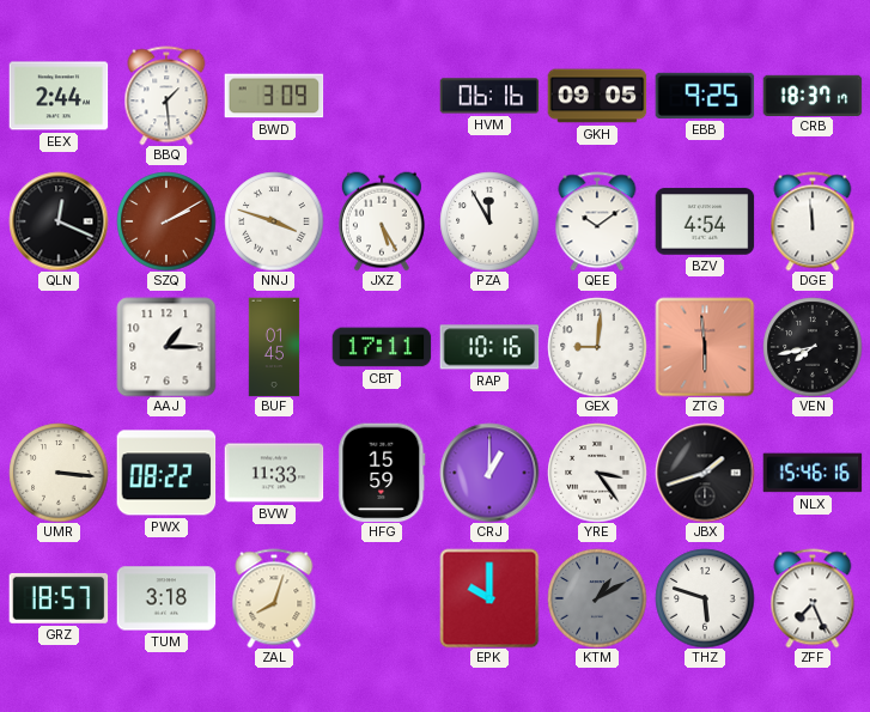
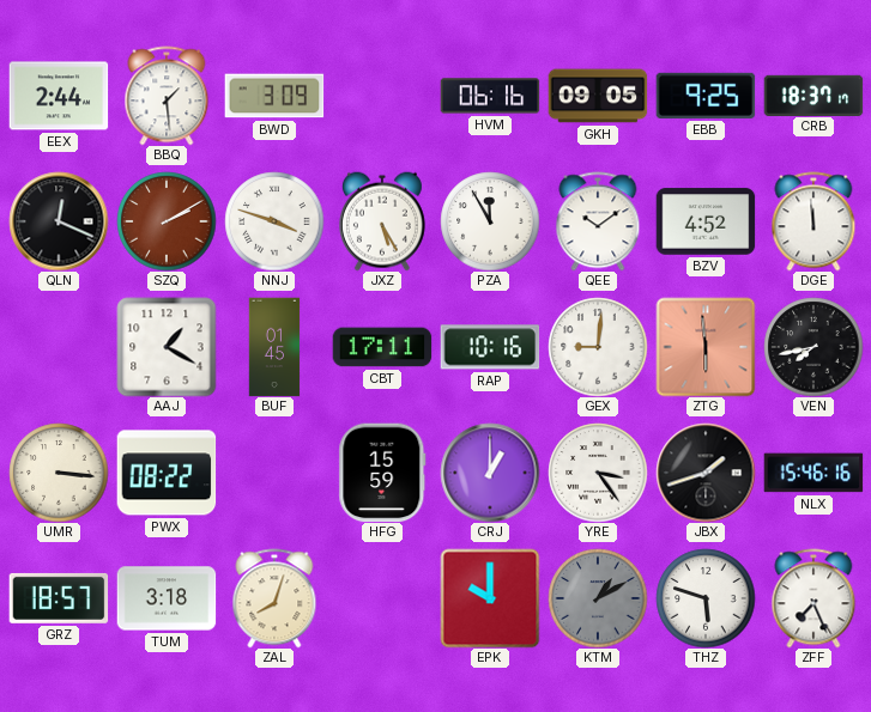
BZV: 4:54 -> 4:52
AAJ: 1:15 -> 1:20
BVW: 11:33 -> none
